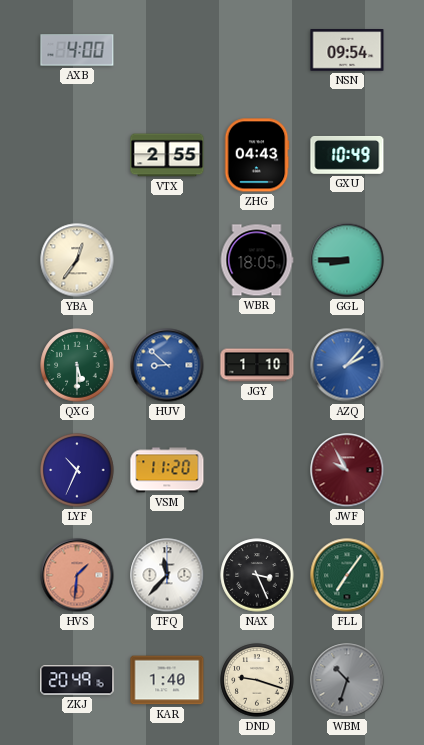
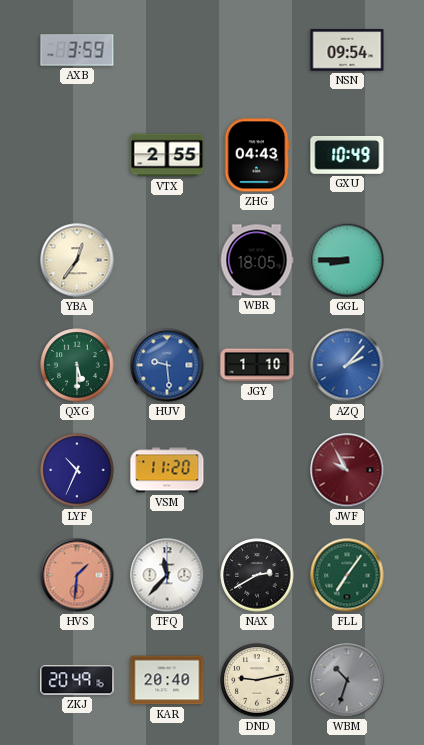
AXB: 4:00 -> 3:59
HUV: 8:52 -> 9:29
NAX: 3:26 -> 2:40
KAR: 1:40 -> 20:40
DND: 9:18 -> 9:13
